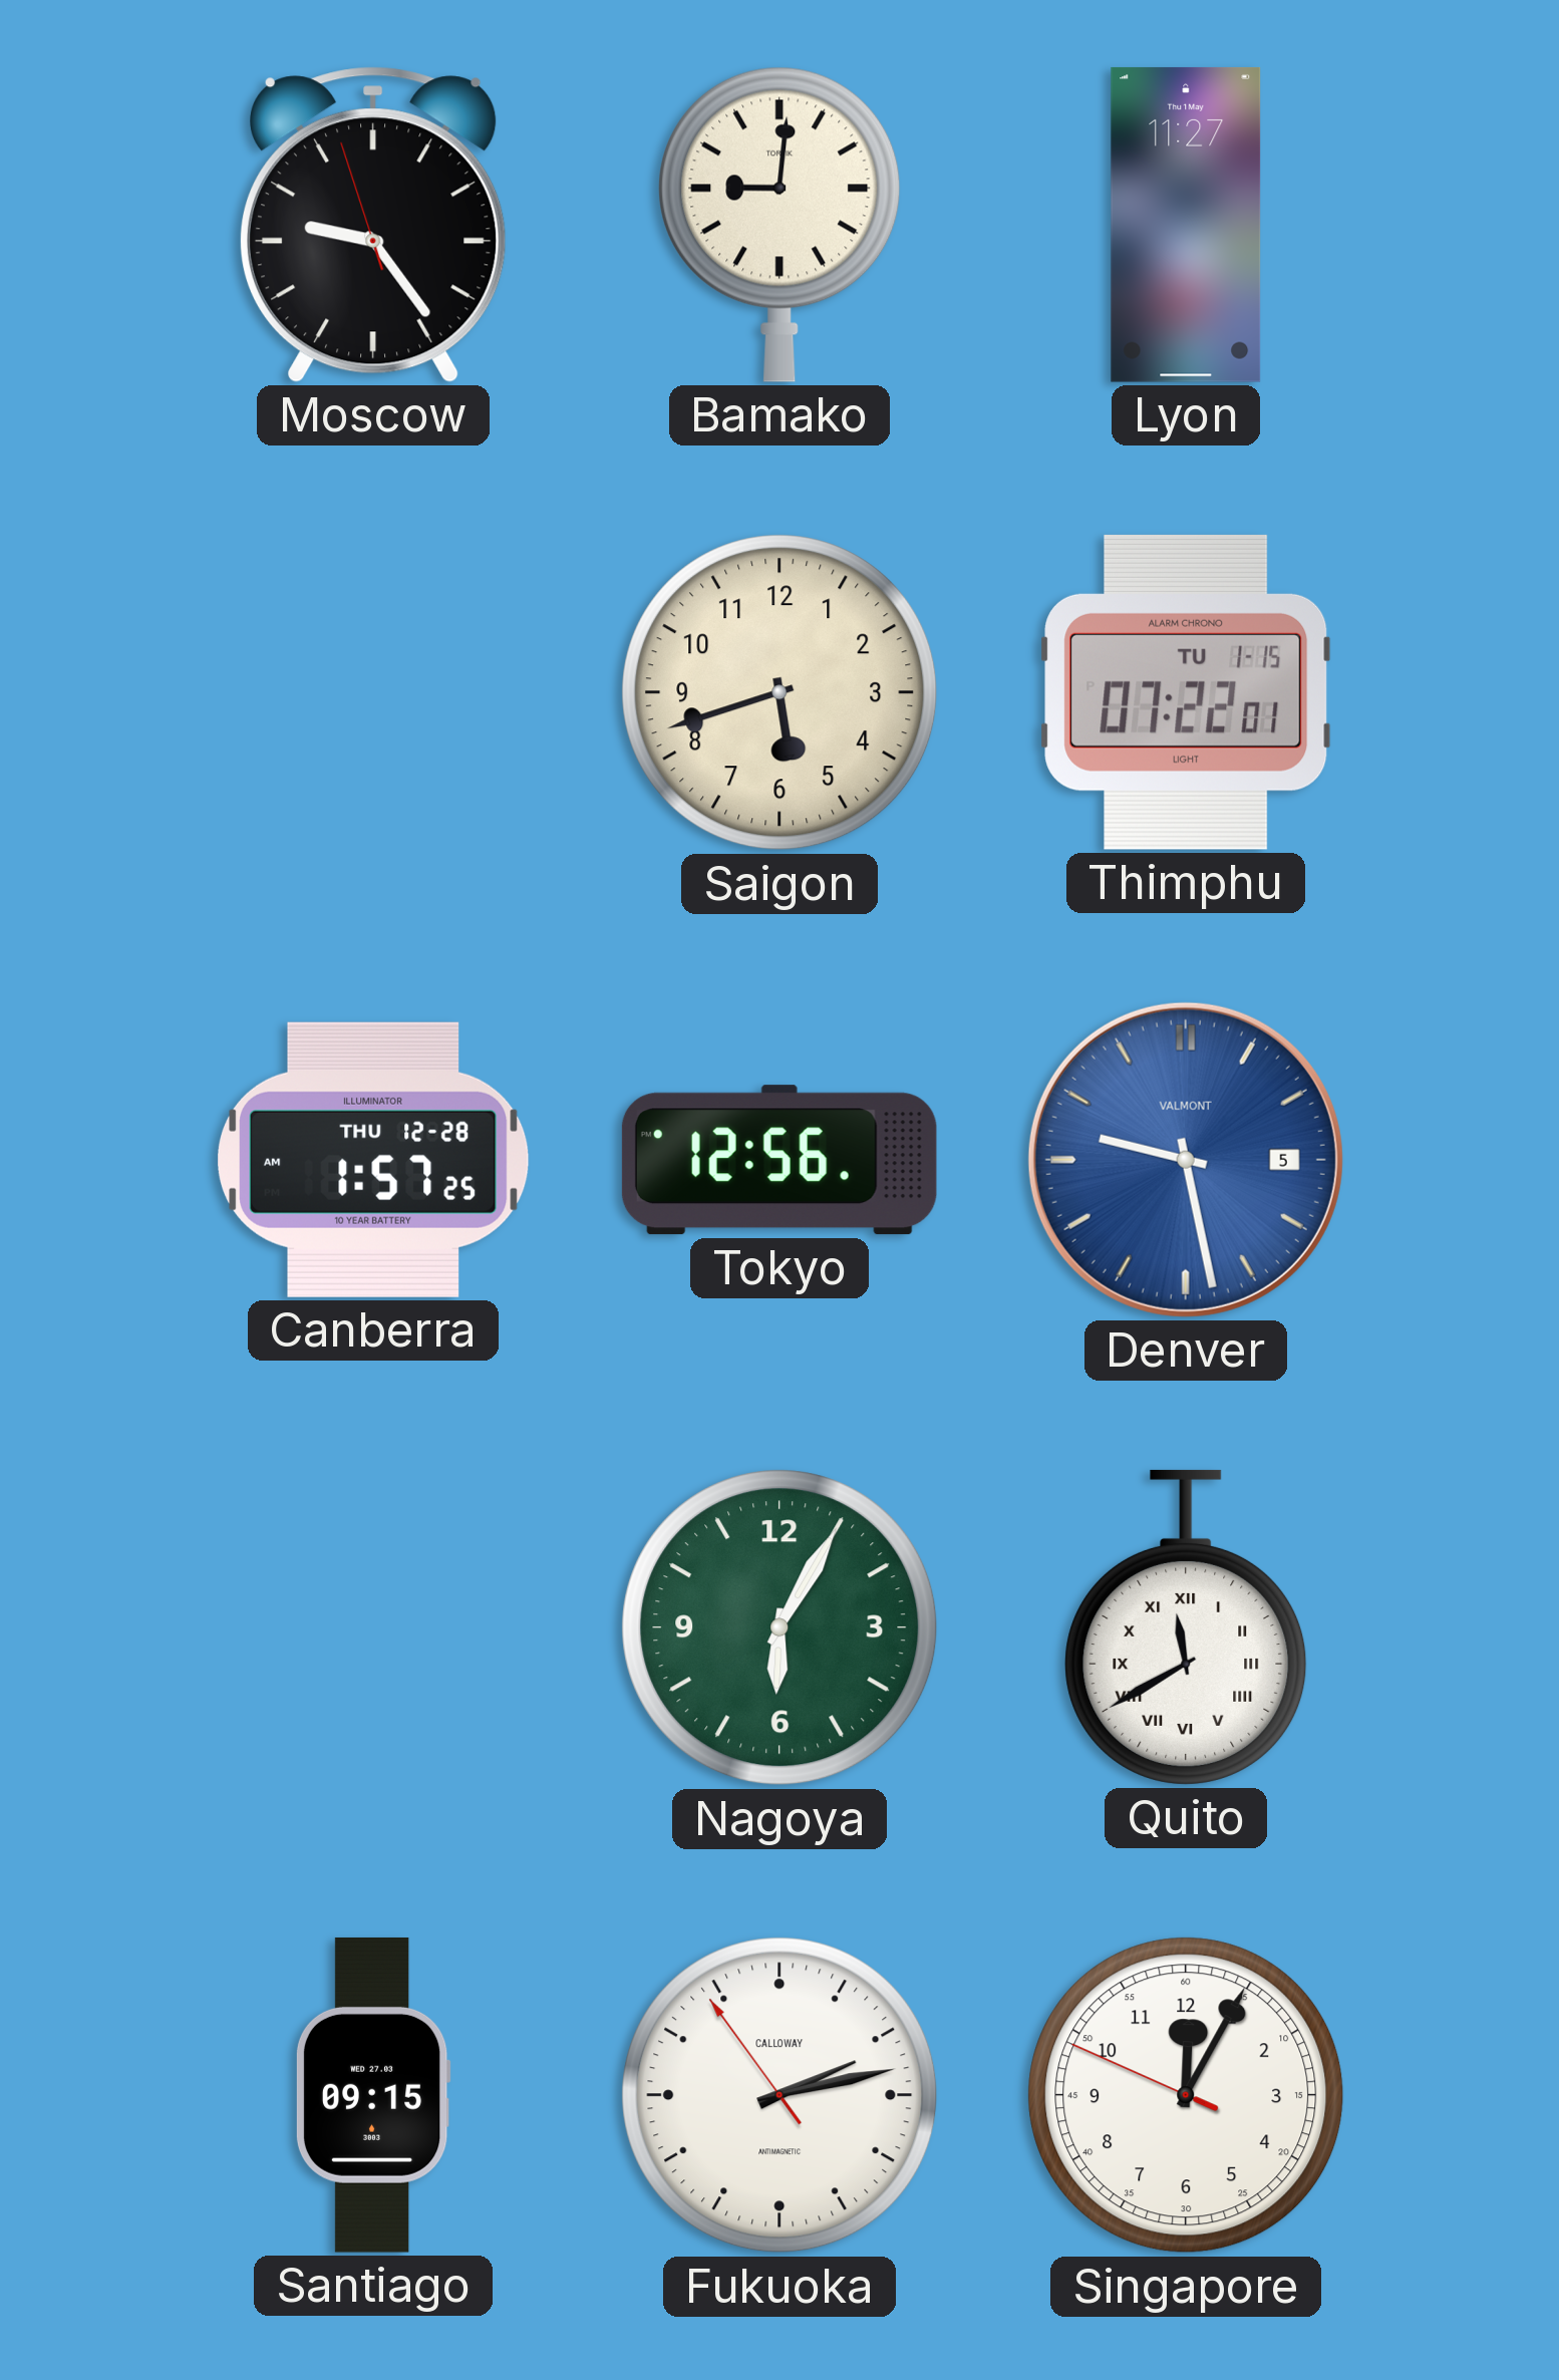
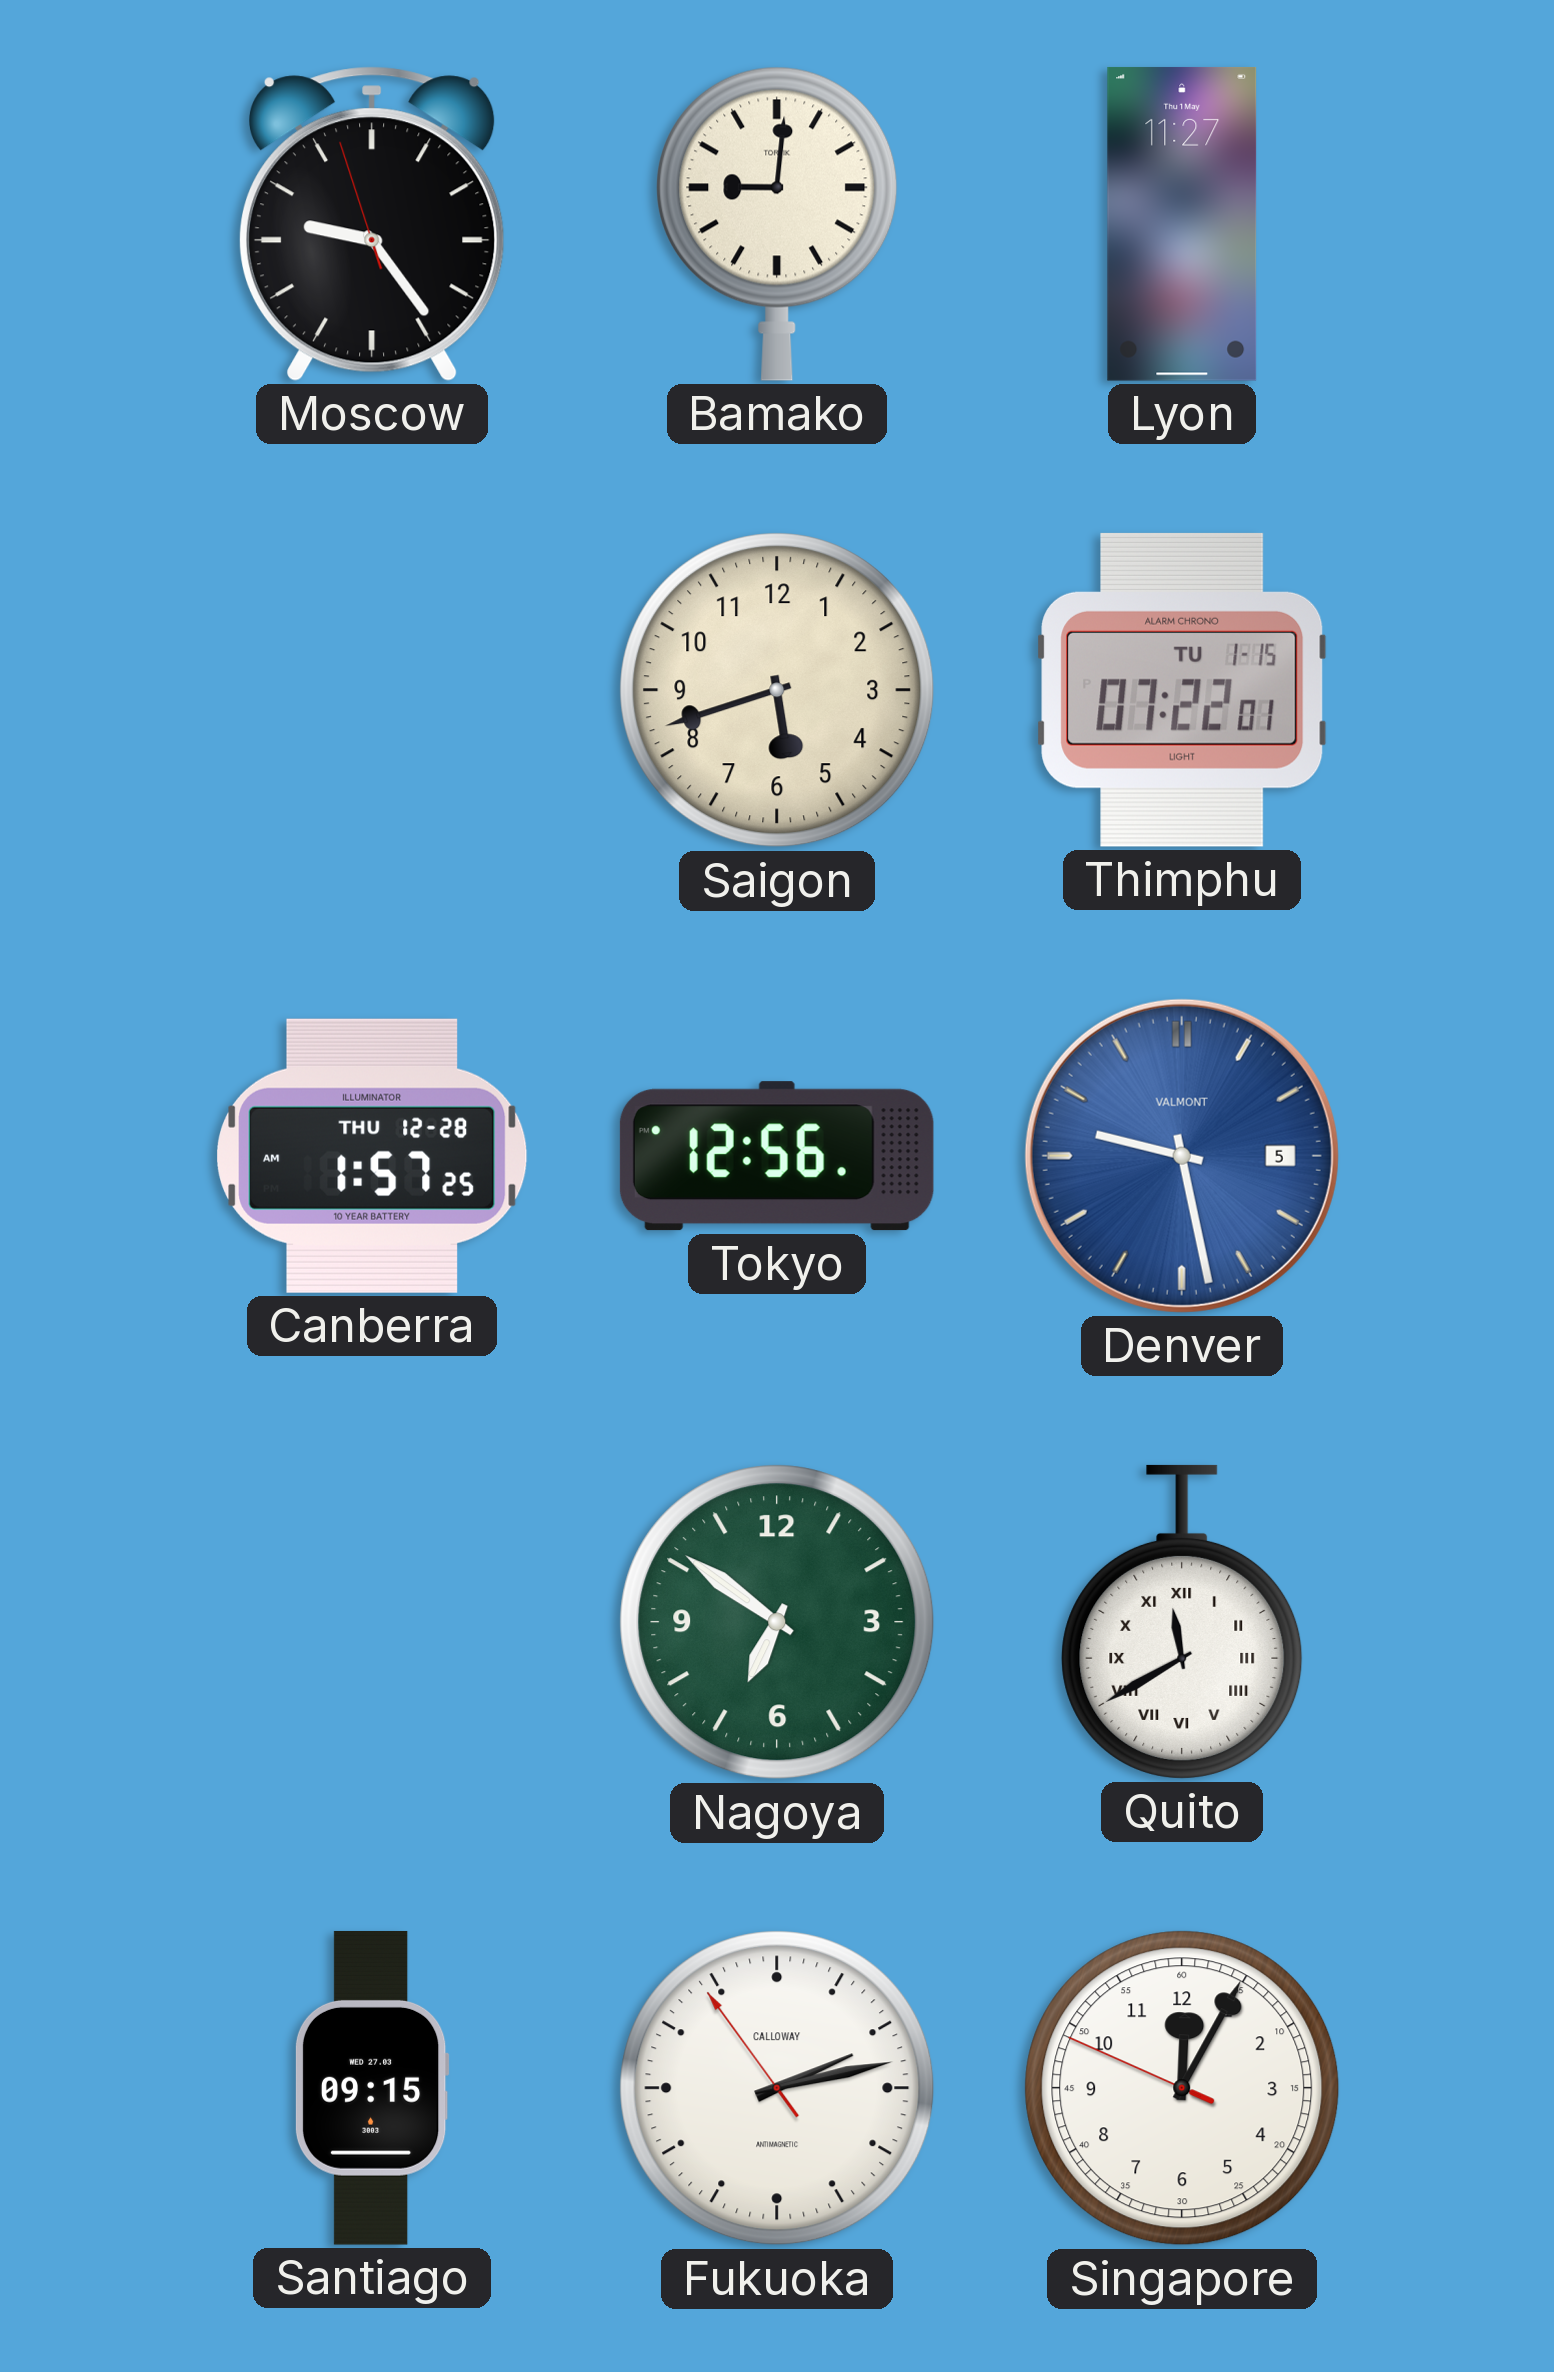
Nagoya: 6:05 -> 6:51
